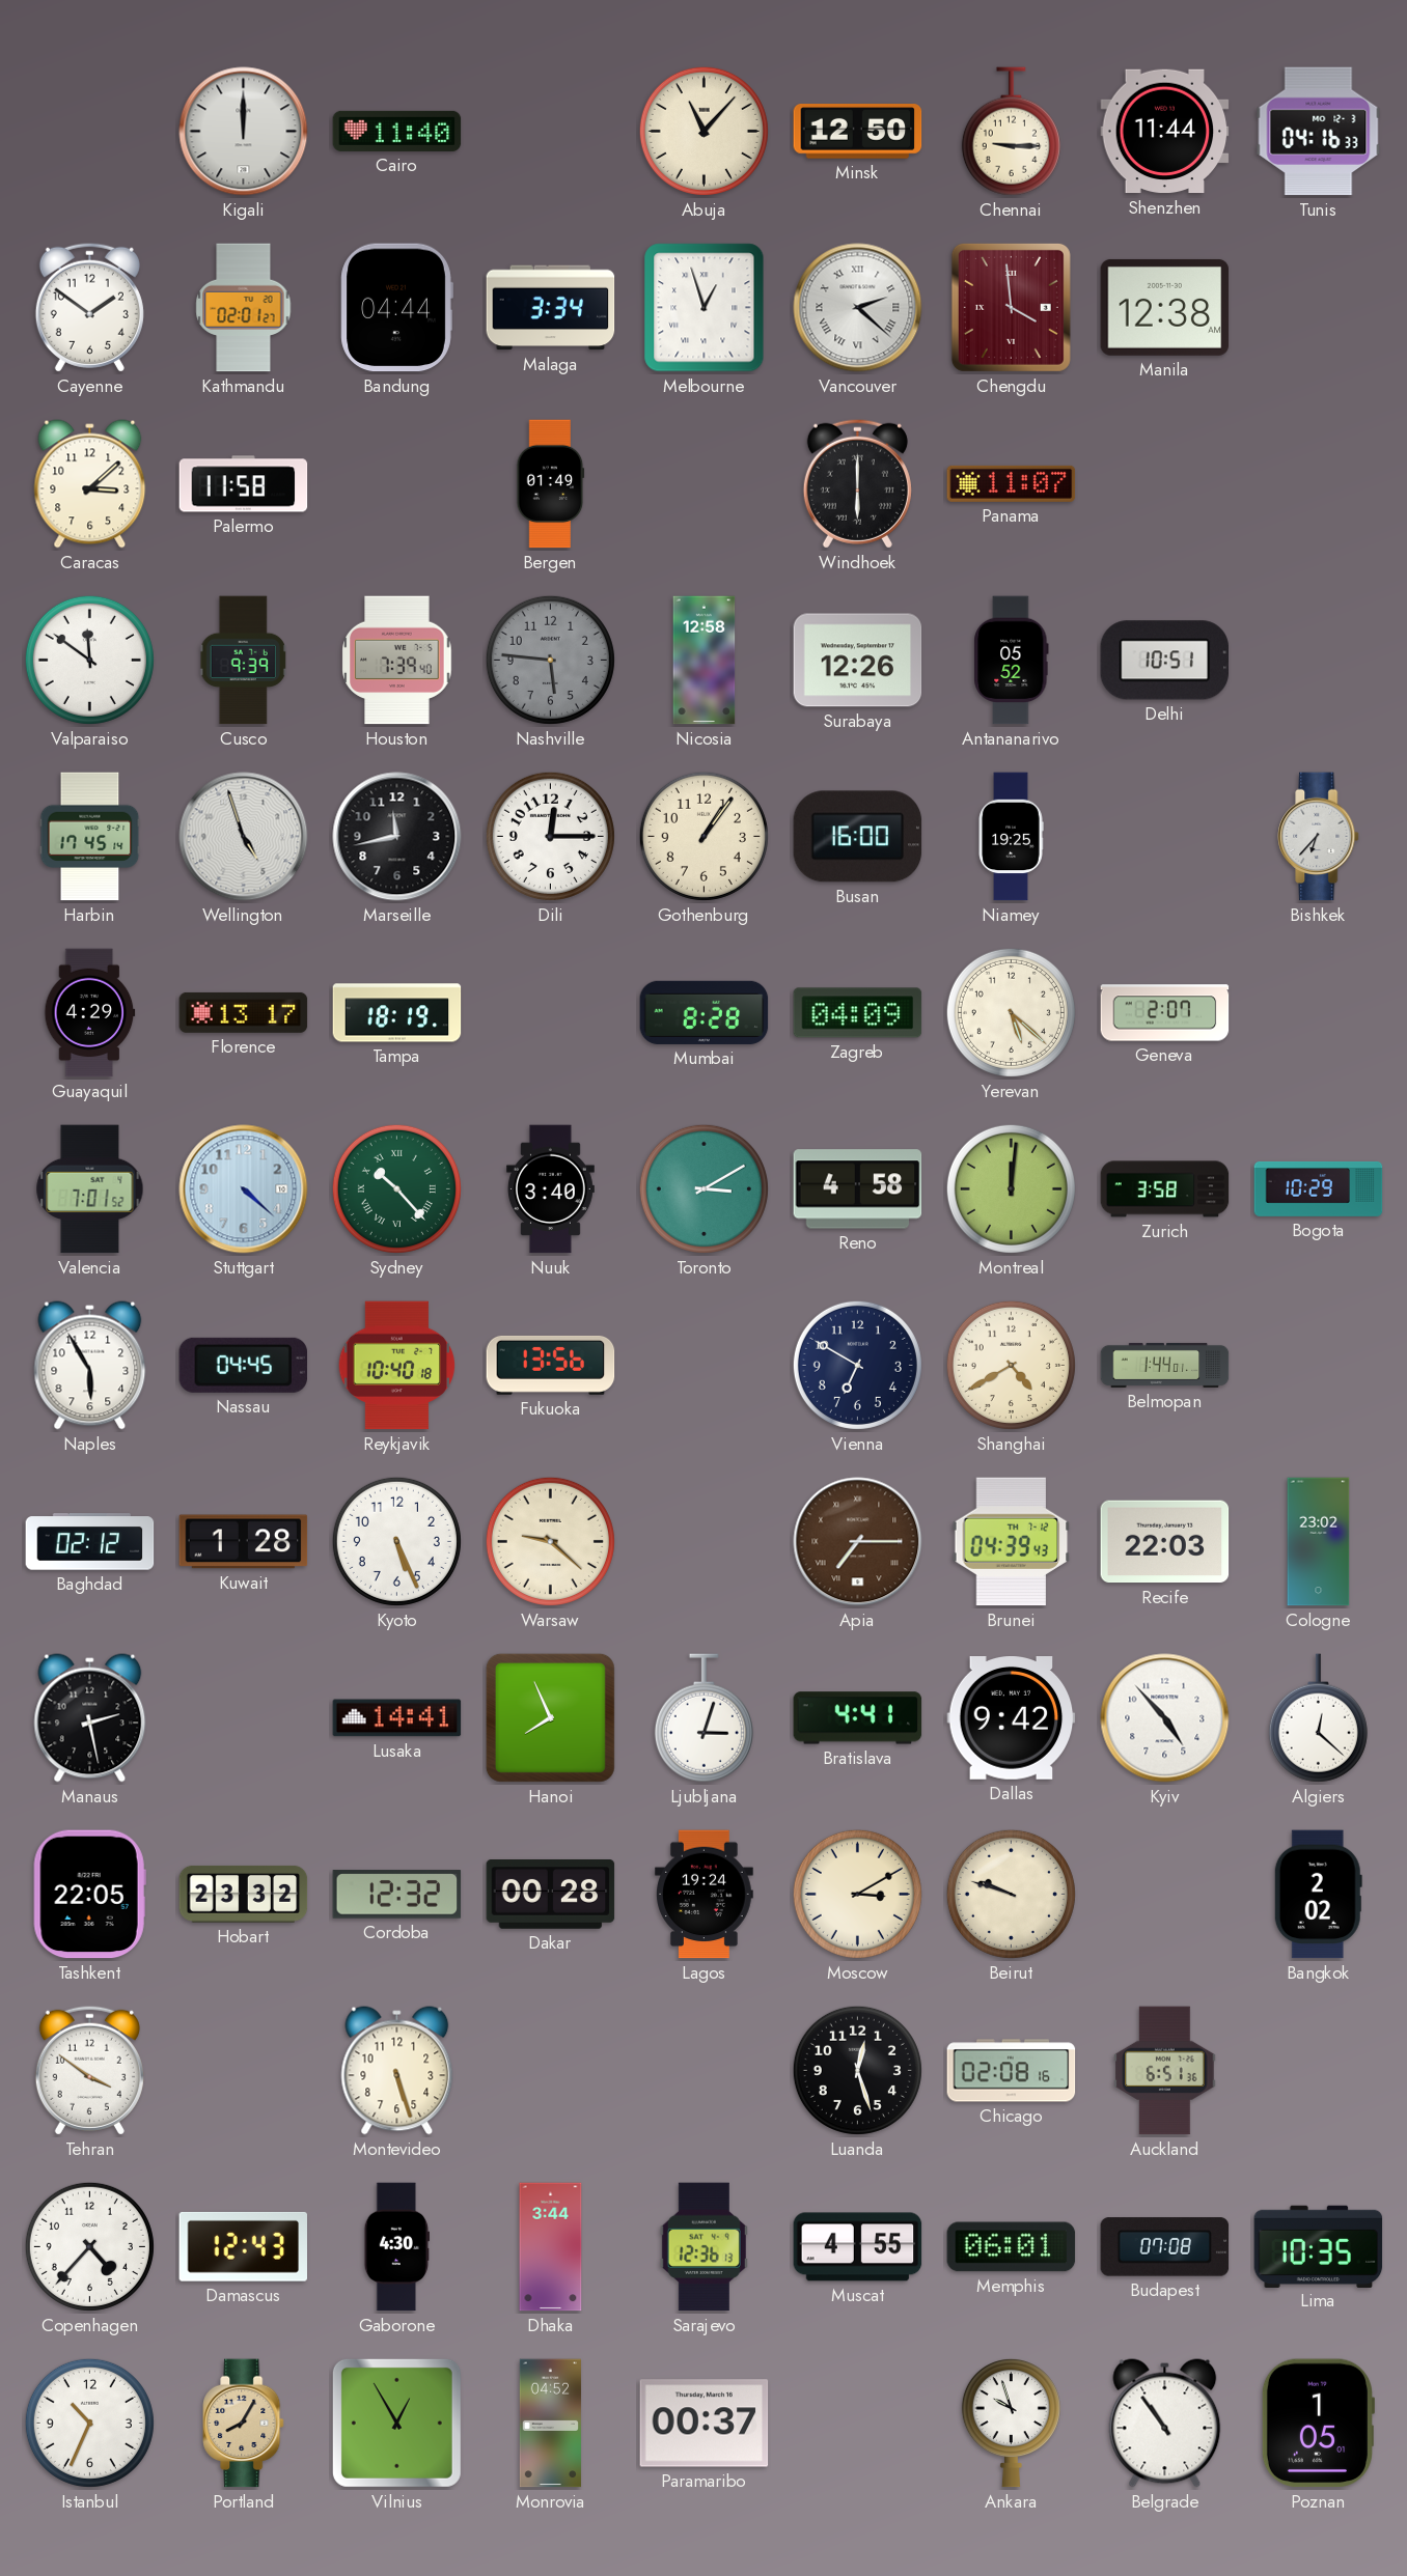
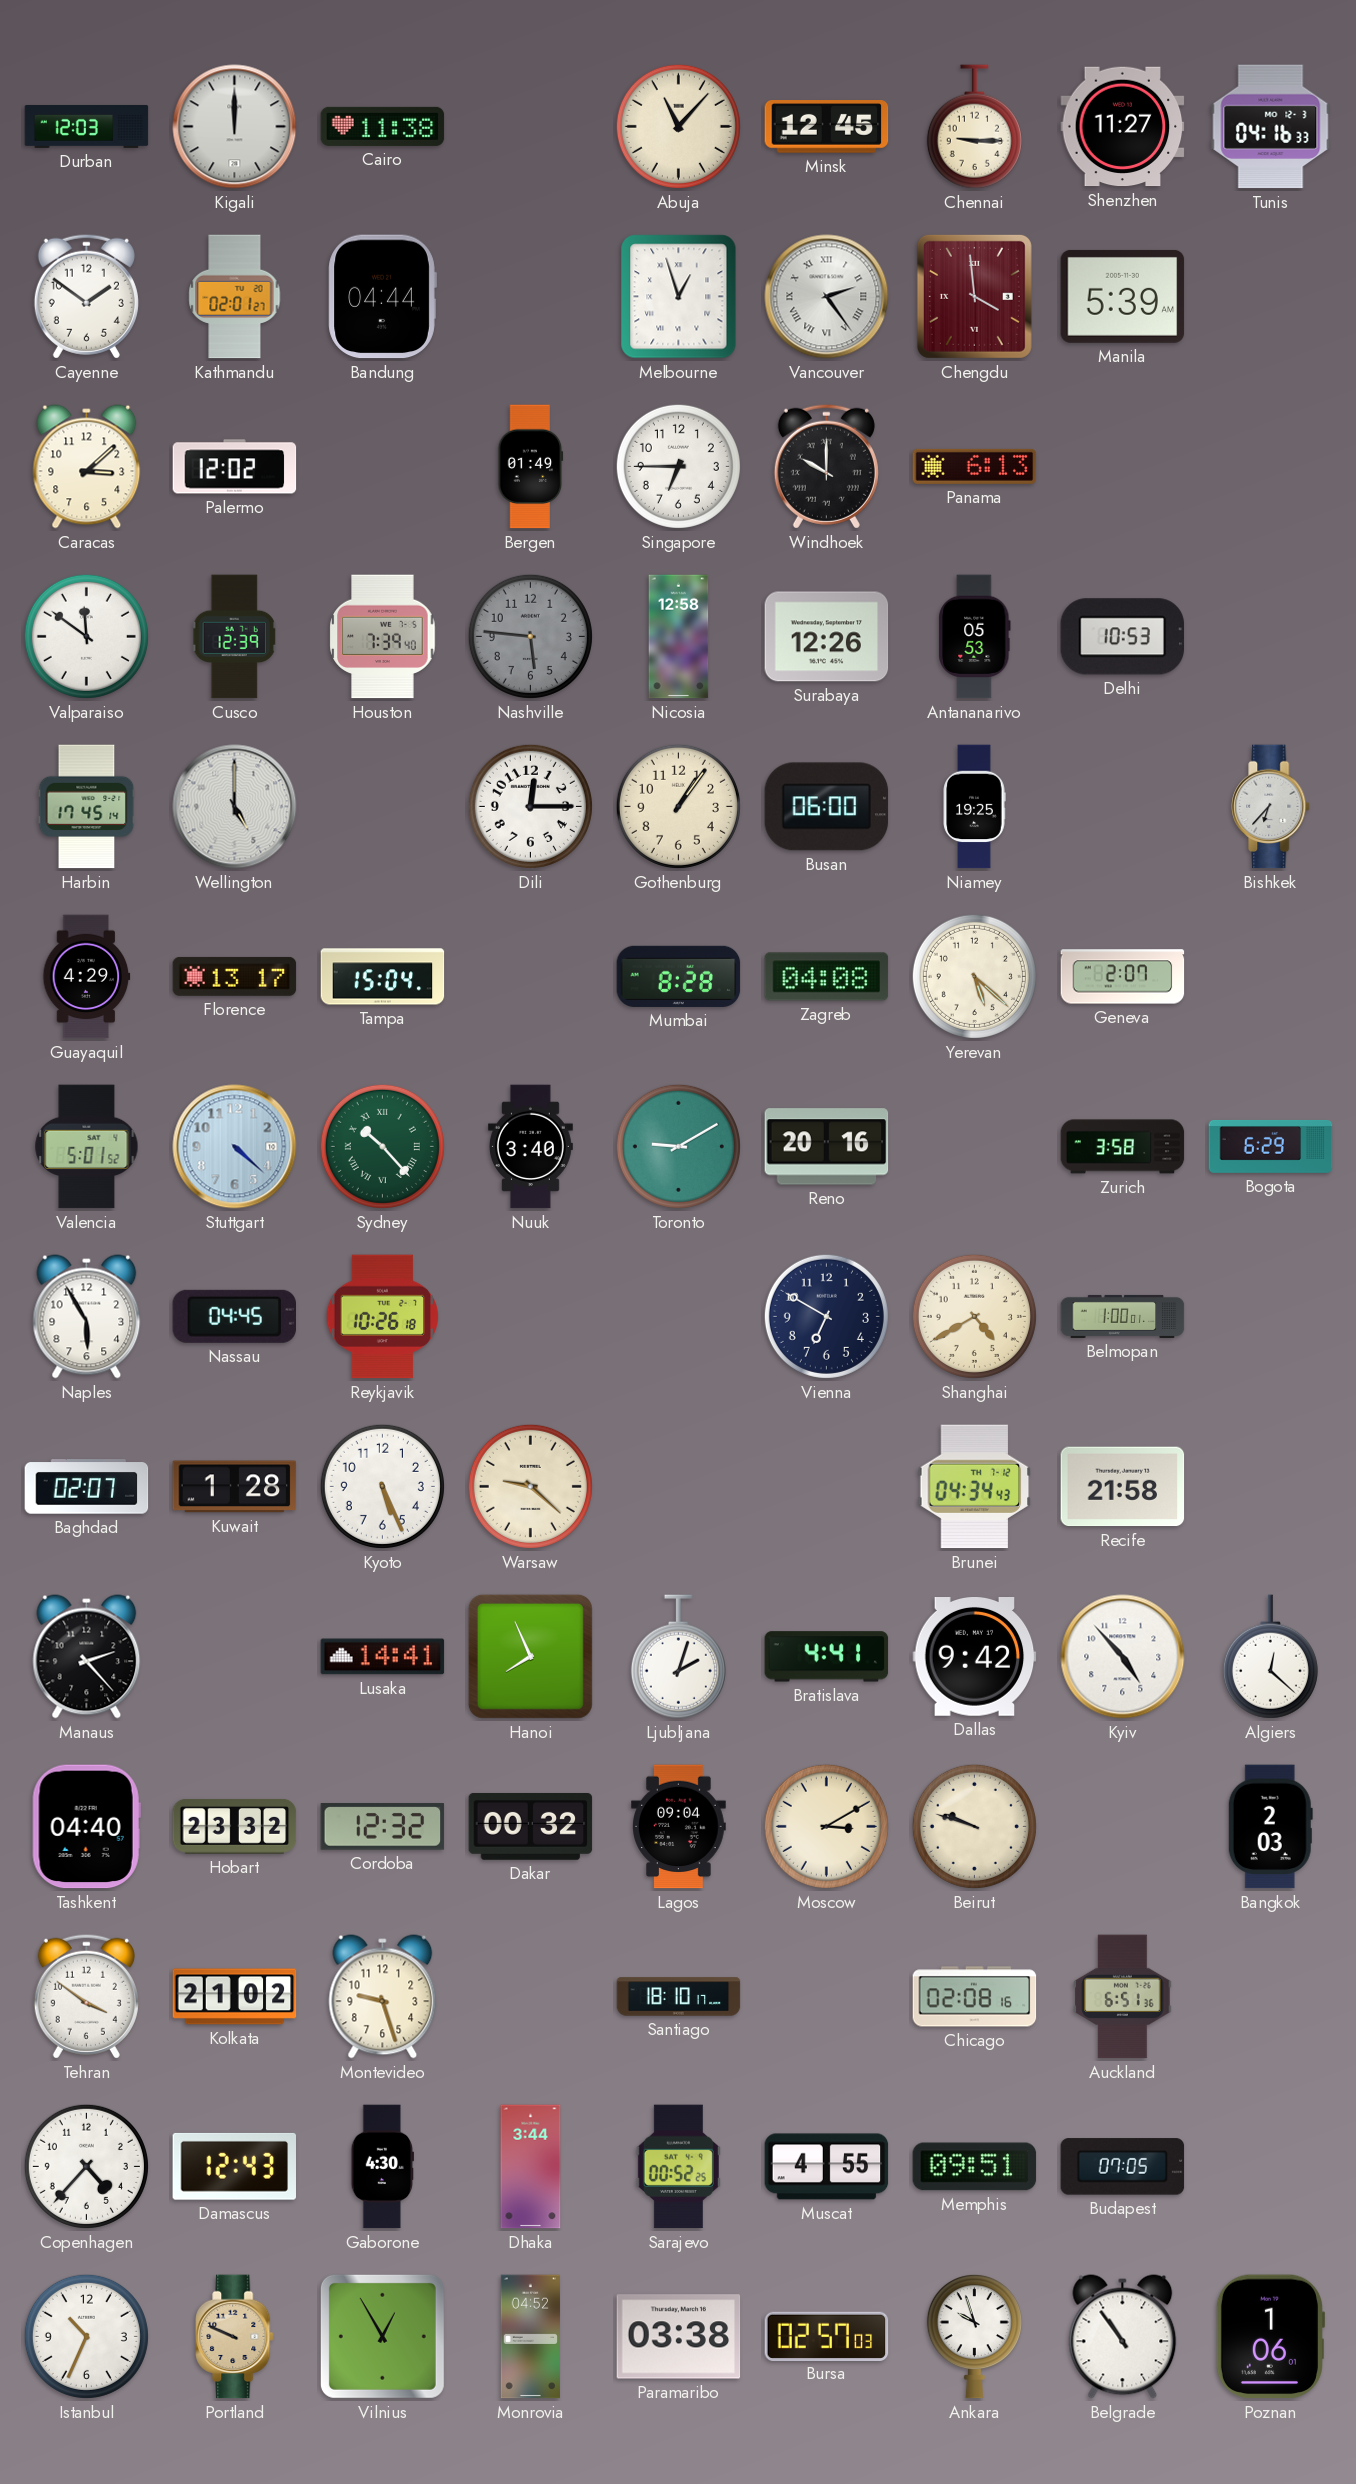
Durban: none -> 12:03
Cairo: 11:40 -> 11:38
Minsk: 12:50 -> 12:45
Shenzhen: 11:44 -> 11:27
Malaga: 3:34 -> none
Vancouver: 2:22 -> 2:24
Manila: 12:38 -> 5:39
Palermo: 11:58 -> 12:02
Singapore: none -> 6:45
Windhoek: 6:00 -> 10:00
Panama: 11:07 -> 6:13
Cusco: 9:39 -> 12:39
Antananarivo: 05:52 -> 05:53
Delhi: 10:51 -> 10:53
Wellington: 4:57 -> 5:00
Marseille: 11:43 -> none
Busan: 16:00 -> 06:00
Tampa: 18:19 -> 15:04
Zagreb: 04:09 -> 04:08
Valencia: 7:01 -> 5:01
Toronto: 3:10 -> 9:10
Reno: 4:58 -> 20:16
Montreal: 12:01 -> none
Bogota: 10:29 -> 6:29
Reykjavik: 10:40 -> 10:26
Fukuoka: 13:56 -> none
Belmopan: 1:44 -> 1:00
Baghdad: 02:12 -> 02:07
Apia: 7:15 -> none
Brunei: 04:39 -> 04:34
Recife: 22:03 -> 21:58
Cologne: 23:02 -> none
Manaus: 2:28 -> 2:23
Ljubljana: 3:03 -> 2:03
Tashkent: 22:05 -> 04:40
Dakar: 00:28 -> 00:32
Lagos: 19:24 -> 09:04
Bangkok: 2:02 -> 2:03
Kolkata: none -> 21:02
Montevideo: 5:27 -> 9:27
Santiago: none -> 18:10
Luanda: 12:27 -> none
Sarajevo: 12:36 -> 00:52
Memphis: 06:01 -> 09:51
Budapest: 07:08 -> 07:05
Lima: 10:35 -> none
Portland: 8:05 -> 9:49
Paramaribo: 00:37 -> 03:38
Bursa: none -> 02:57
Poznan: 1:05 -> 1:06
